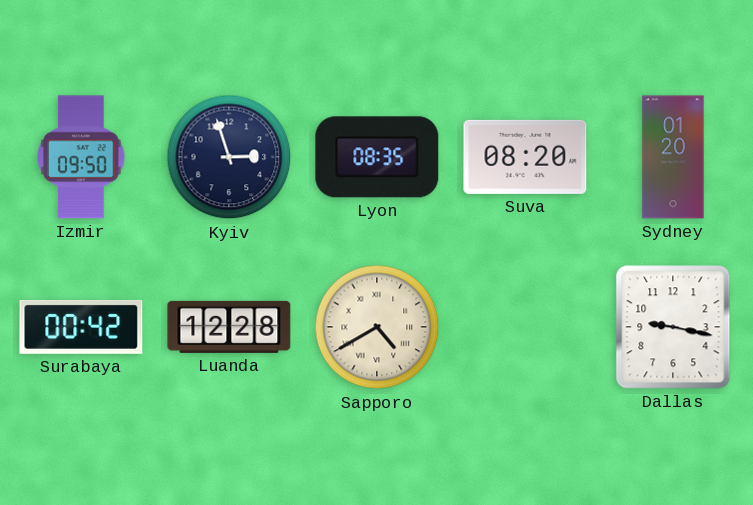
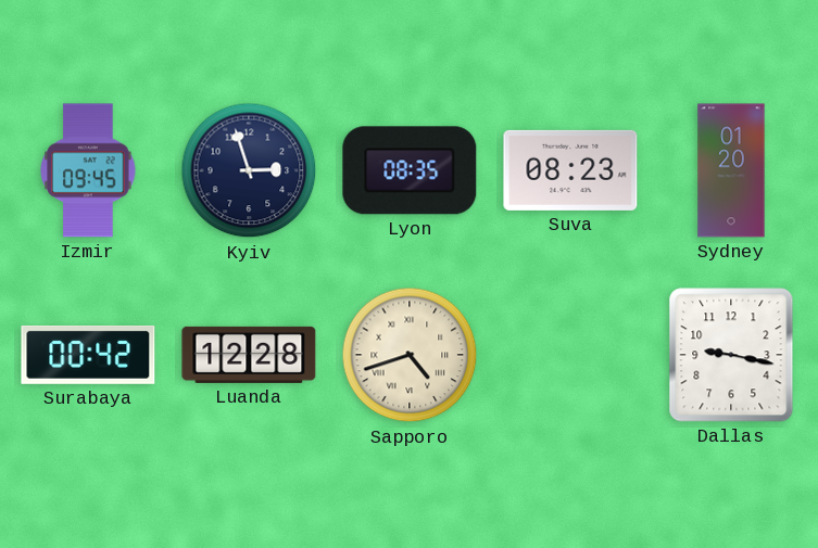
Izmir: 09:50 -> 09:45
Suva: 08:20 -> 08:23
Sapporo: 4:40 -> 4:42
